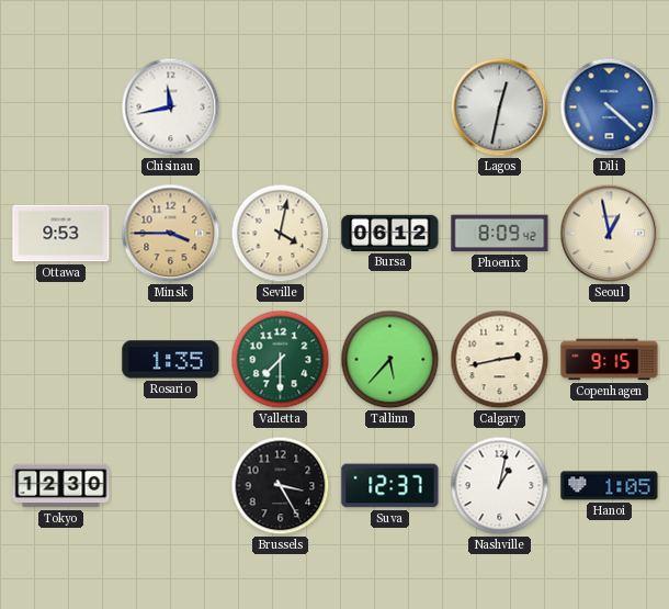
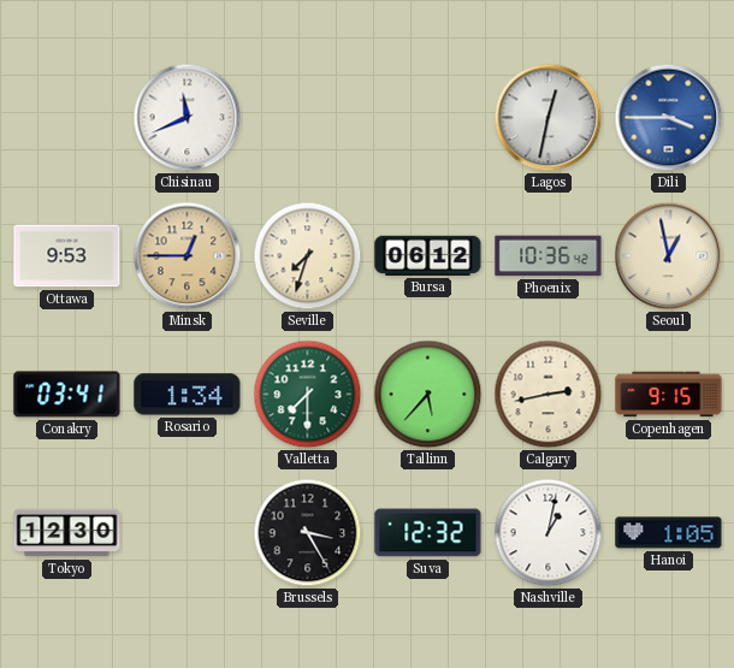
Chisinau: 11:43 -> 11:41
Dili: 4:22 -> 3:45
Minsk: 3:45 -> 12:45
Seville: 4:02 -> 7:33
Phoenix: 8:09 -> 10:36
Conakry: none -> 03:41
Rosario: 1:35 -> 1:34
Suva: 12:37 -> 12:32
